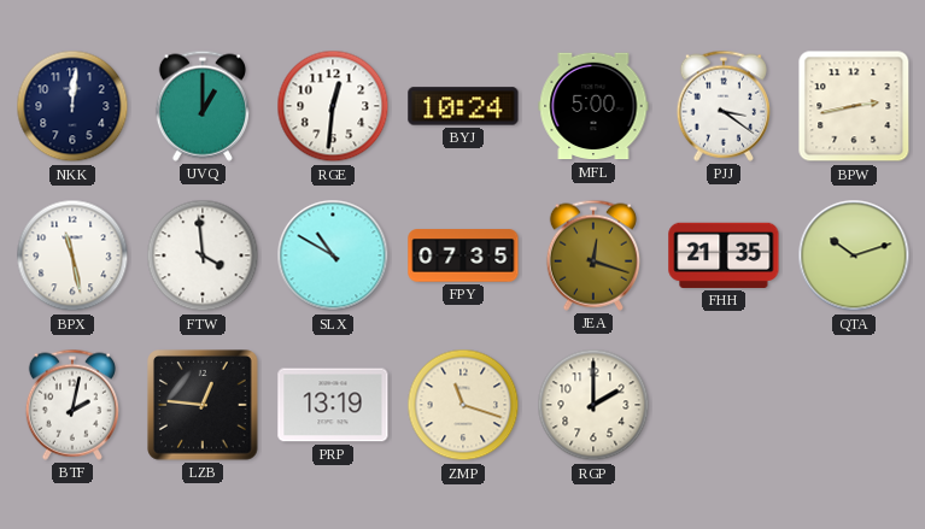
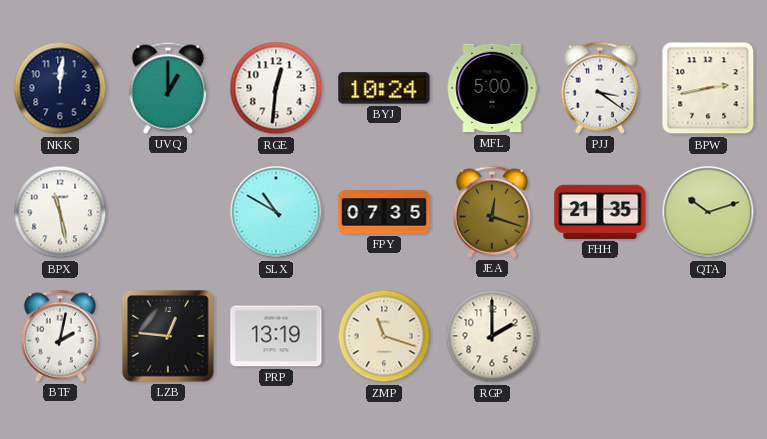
FTW: 3:59 -> none
